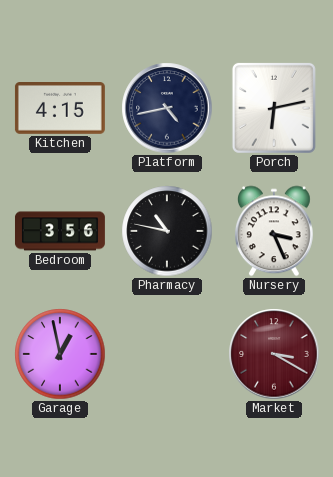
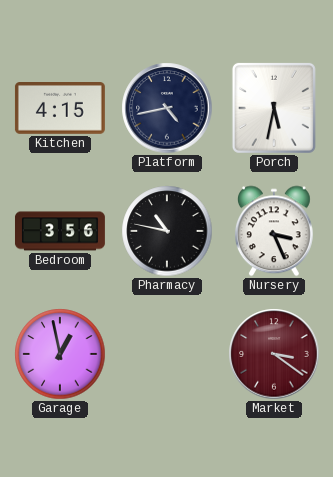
Porch: 6:13 -> 5:32
Market: 3:20 -> 3:21
